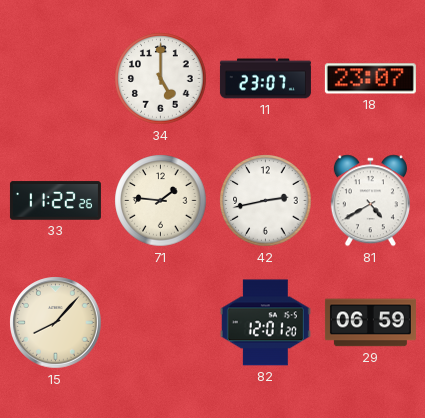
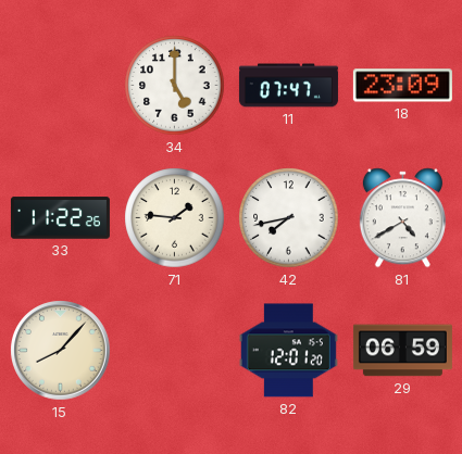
11: 23:07 -> 07:47
18: 23:07 -> 23:09
42: 2:43 -> 7:43
